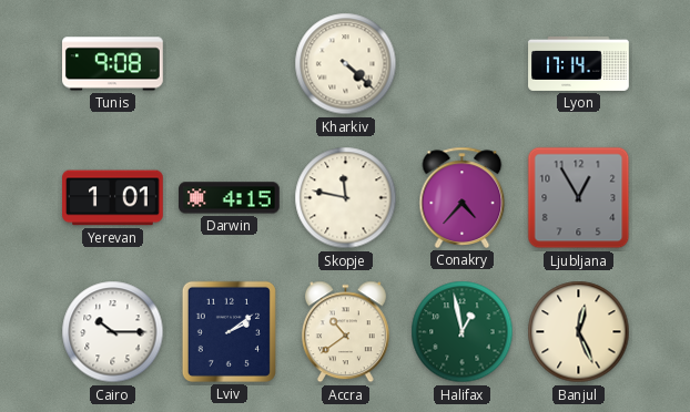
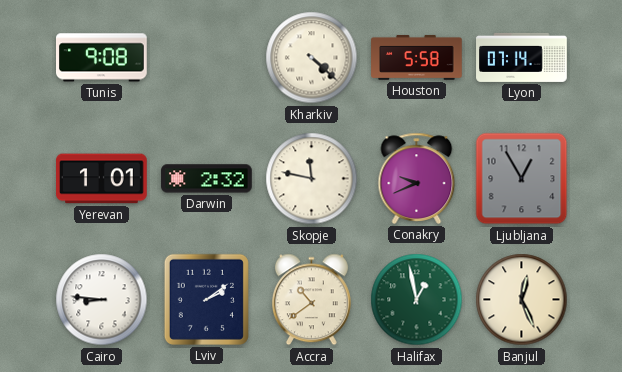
Houston: none -> 5:58
Lyon: 17:14 -> 07:14
Darwin: 4:15 -> 2:32
Conakry: 4:37 -> 9:41
Cairo: 10:15 -> 8:46
